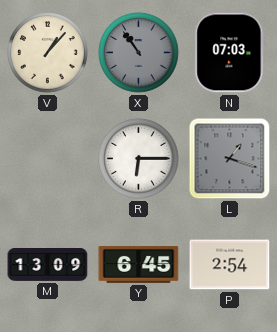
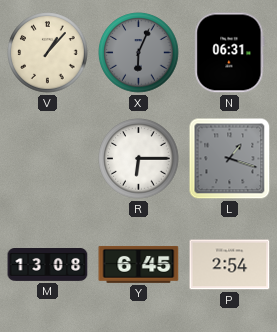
X: 10:54 -> 6:04
N: 07:03 -> 06:31
M: 13:09 -> 13:08
